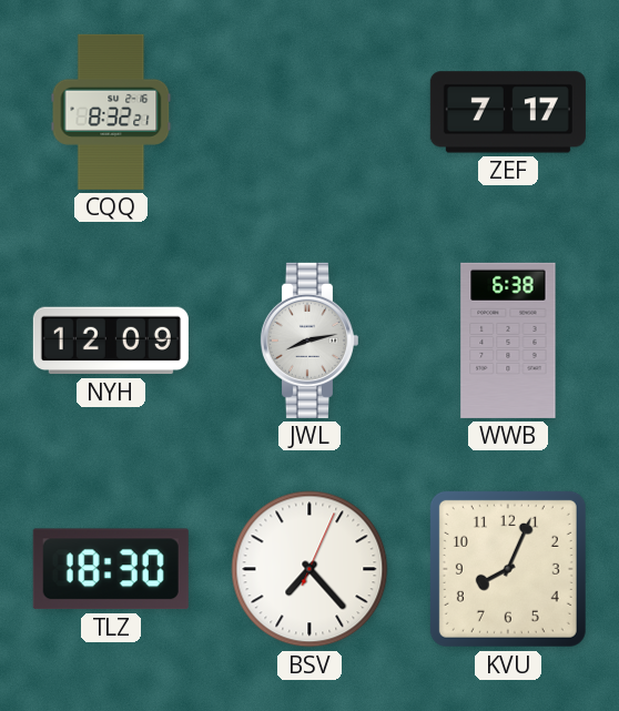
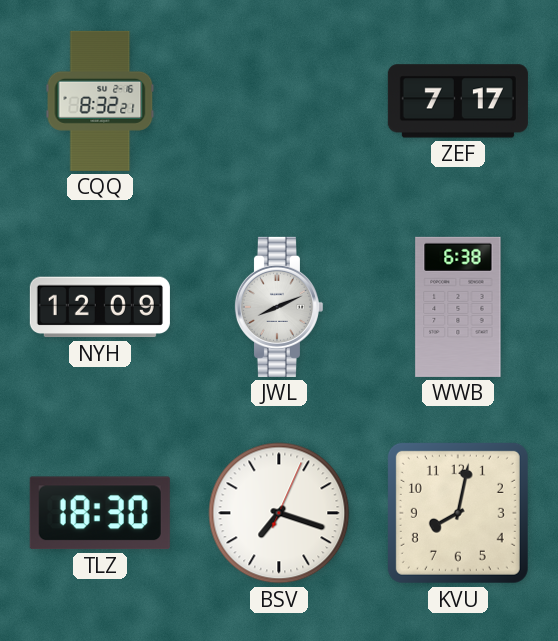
JWL: 8:13 -> 8:11
BSV: 7:23 -> 7:18
KVU: 8:04 -> 8:02
